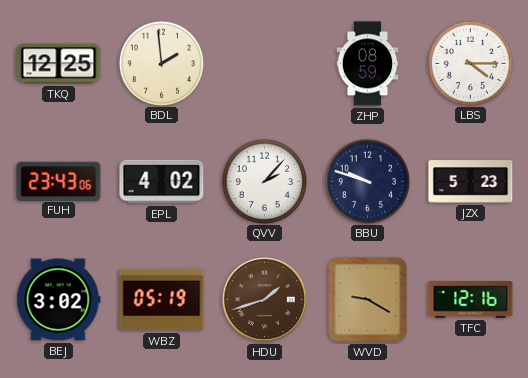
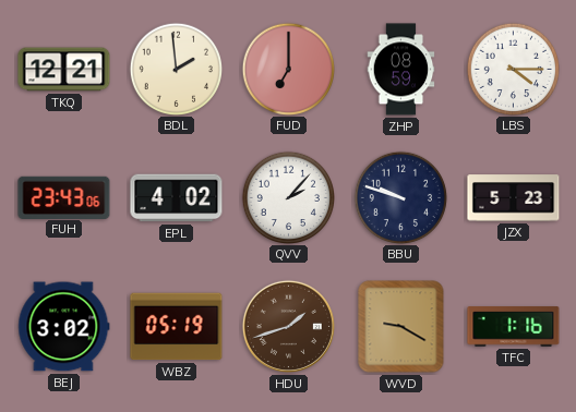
TKQ: 12:25 -> 12:21
FUD: none -> 7:00
TFC: 12:16 -> 1:16
